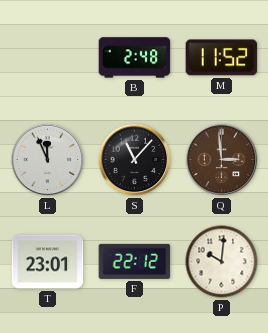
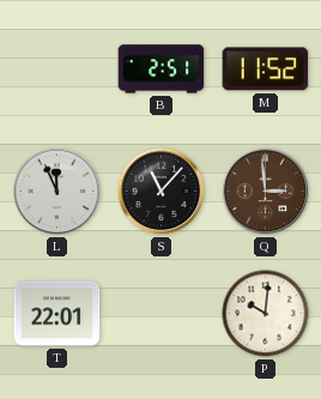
B: 2:48 -> 2:51
T: 23:01 -> 22:01
F: 22:12 -> none
